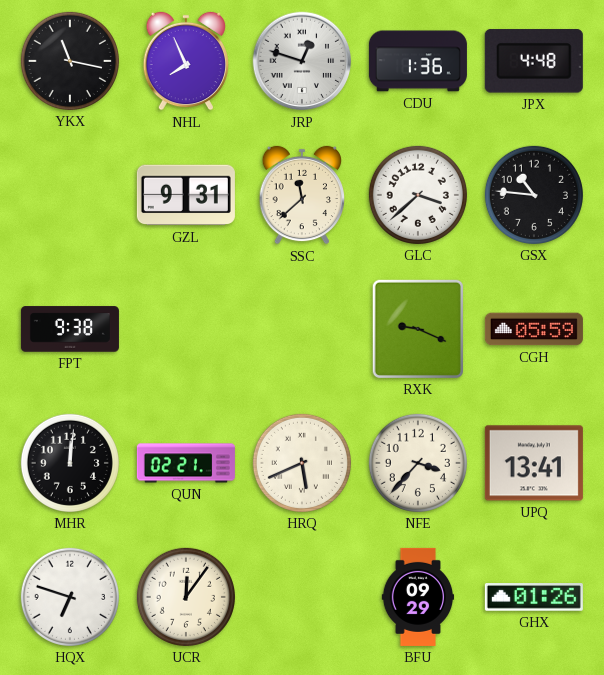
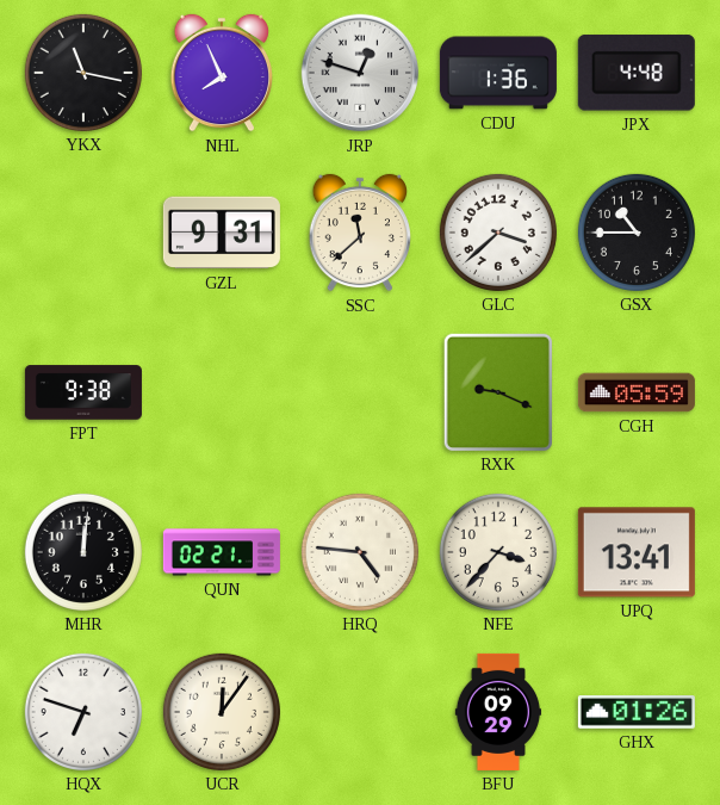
GSX: 10:46 -> 10:45
HRQ: 5:41 -> 4:46
